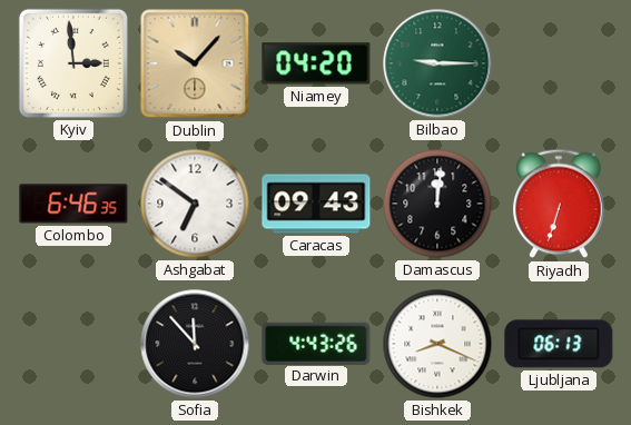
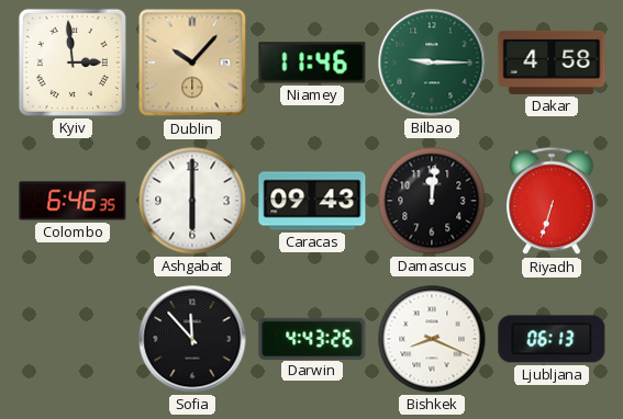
Niamey: 04:20 -> 11:46
Dakar: none -> 4:58
Ashgabat: 6:51 -> 6:00
